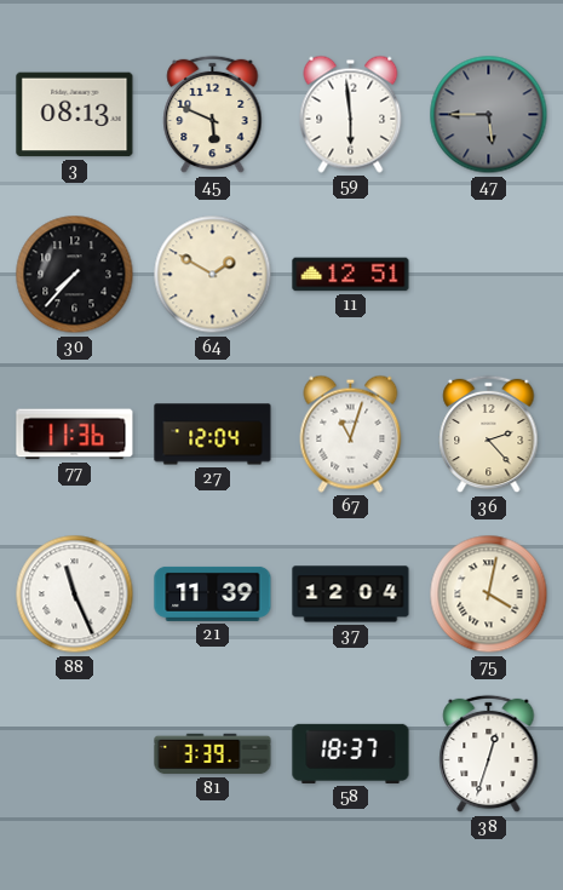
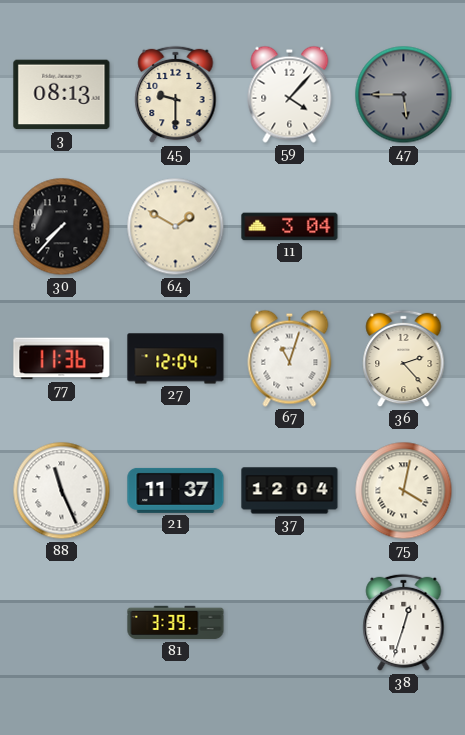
45: 5:49 -> 9:30
59: 5:59 -> 4:07
11: 12:51 -> 3:04
21: 11:39 -> 11:37
58: 18:37 -> none
